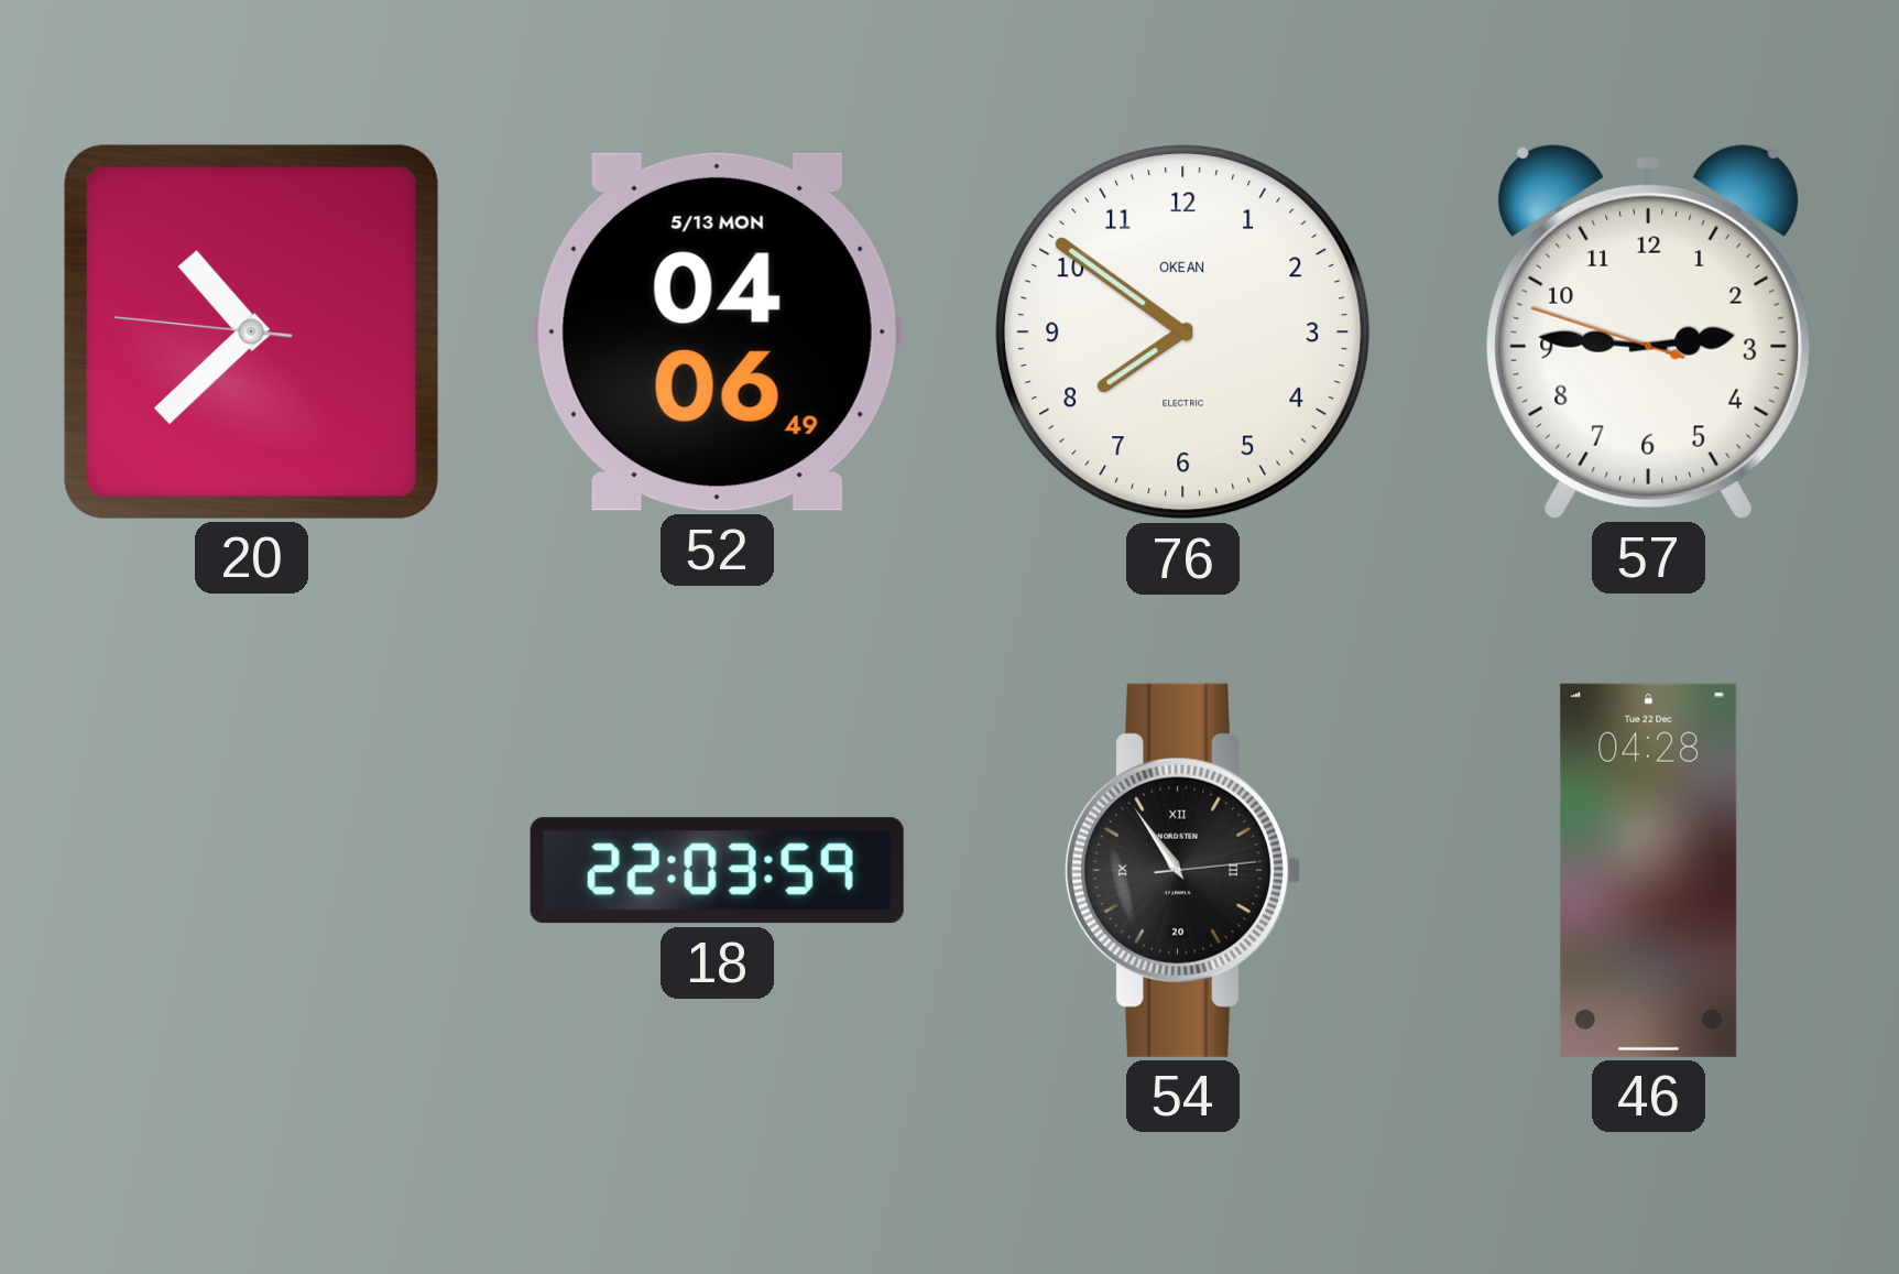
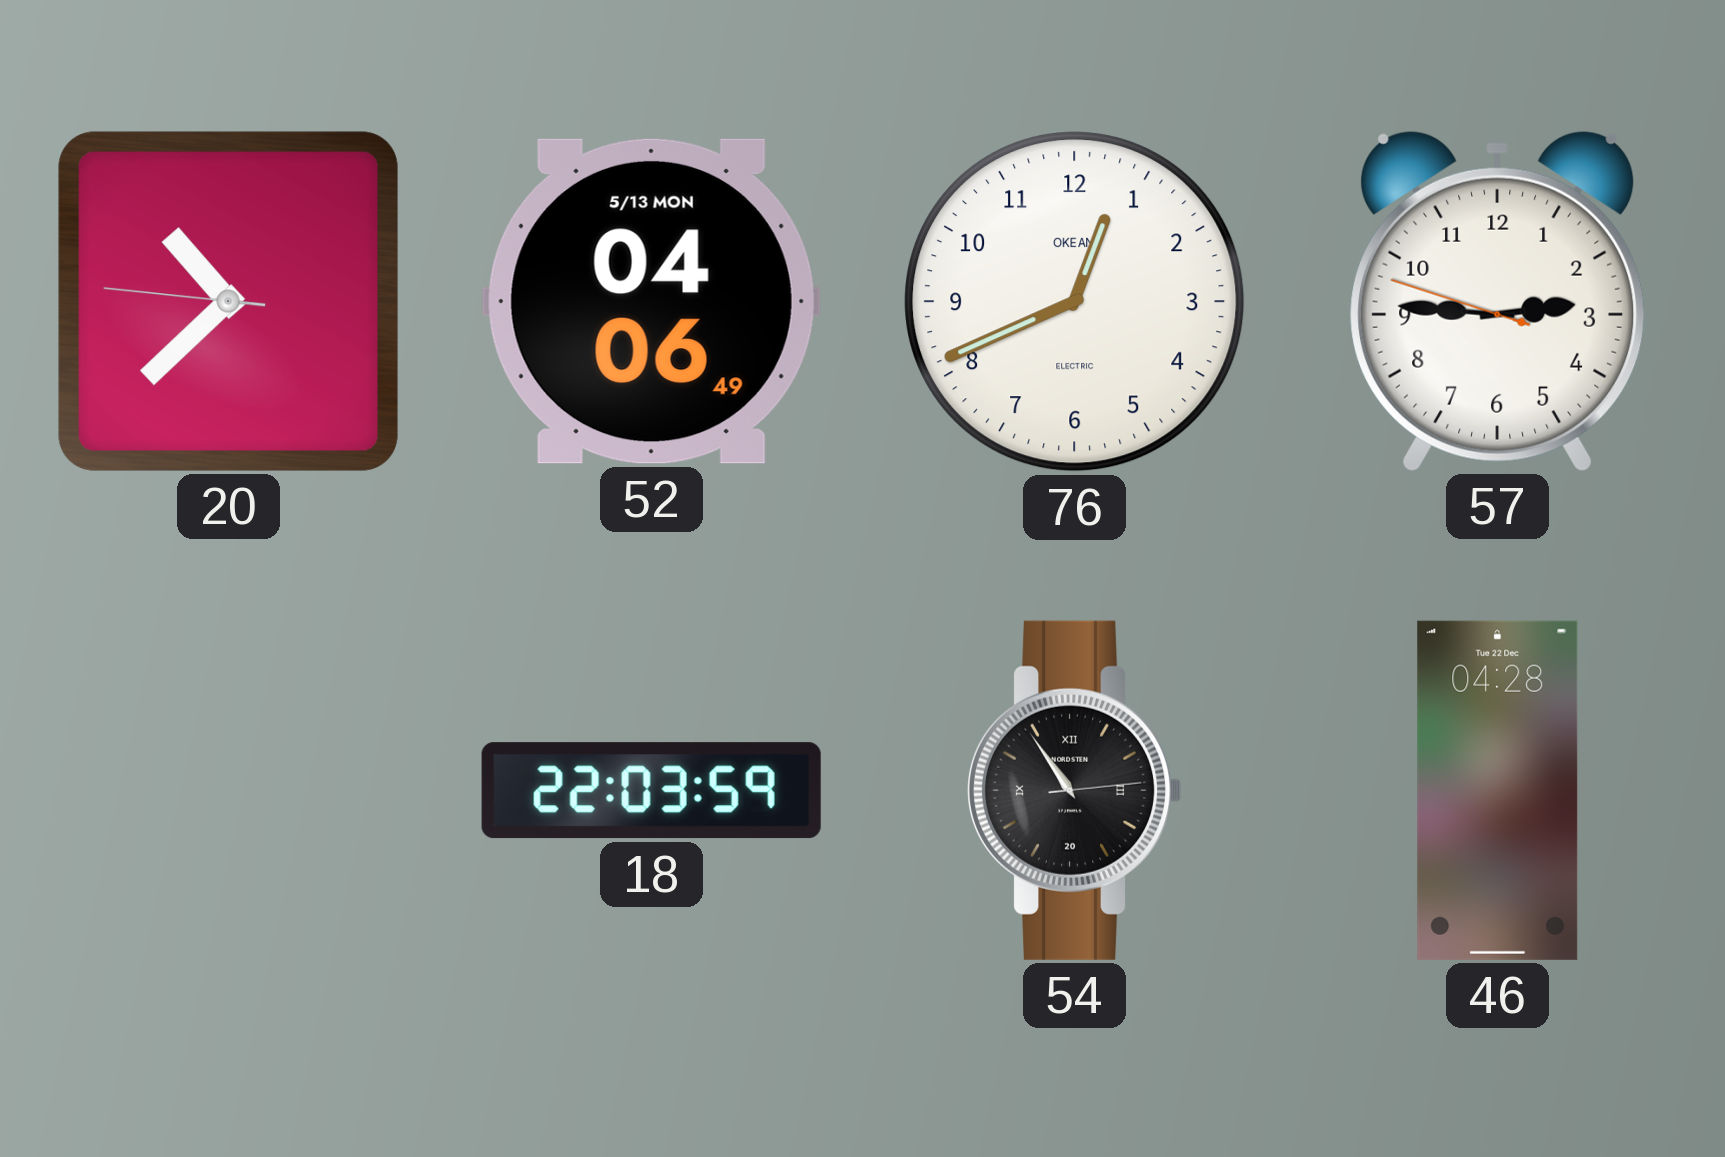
76: 7:51 -> 12:41
